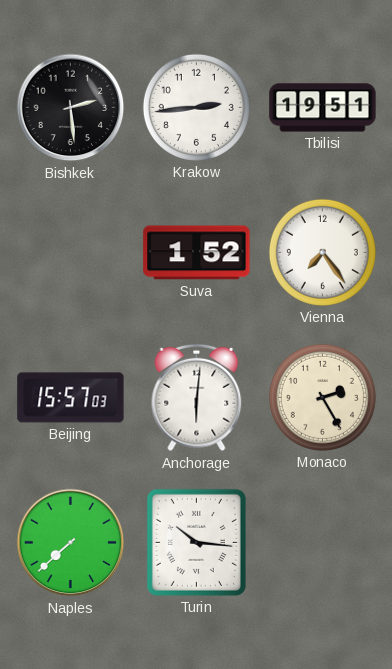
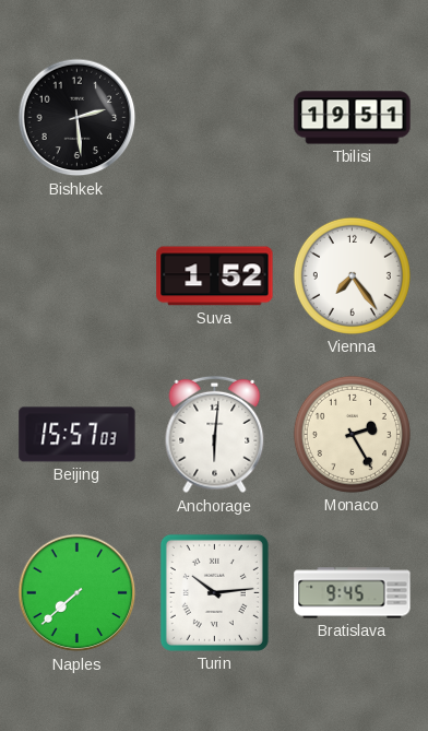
Krakow: 2:44 -> none
Turin: 10:16 -> 10:14
Bratislava: none -> 9:45
